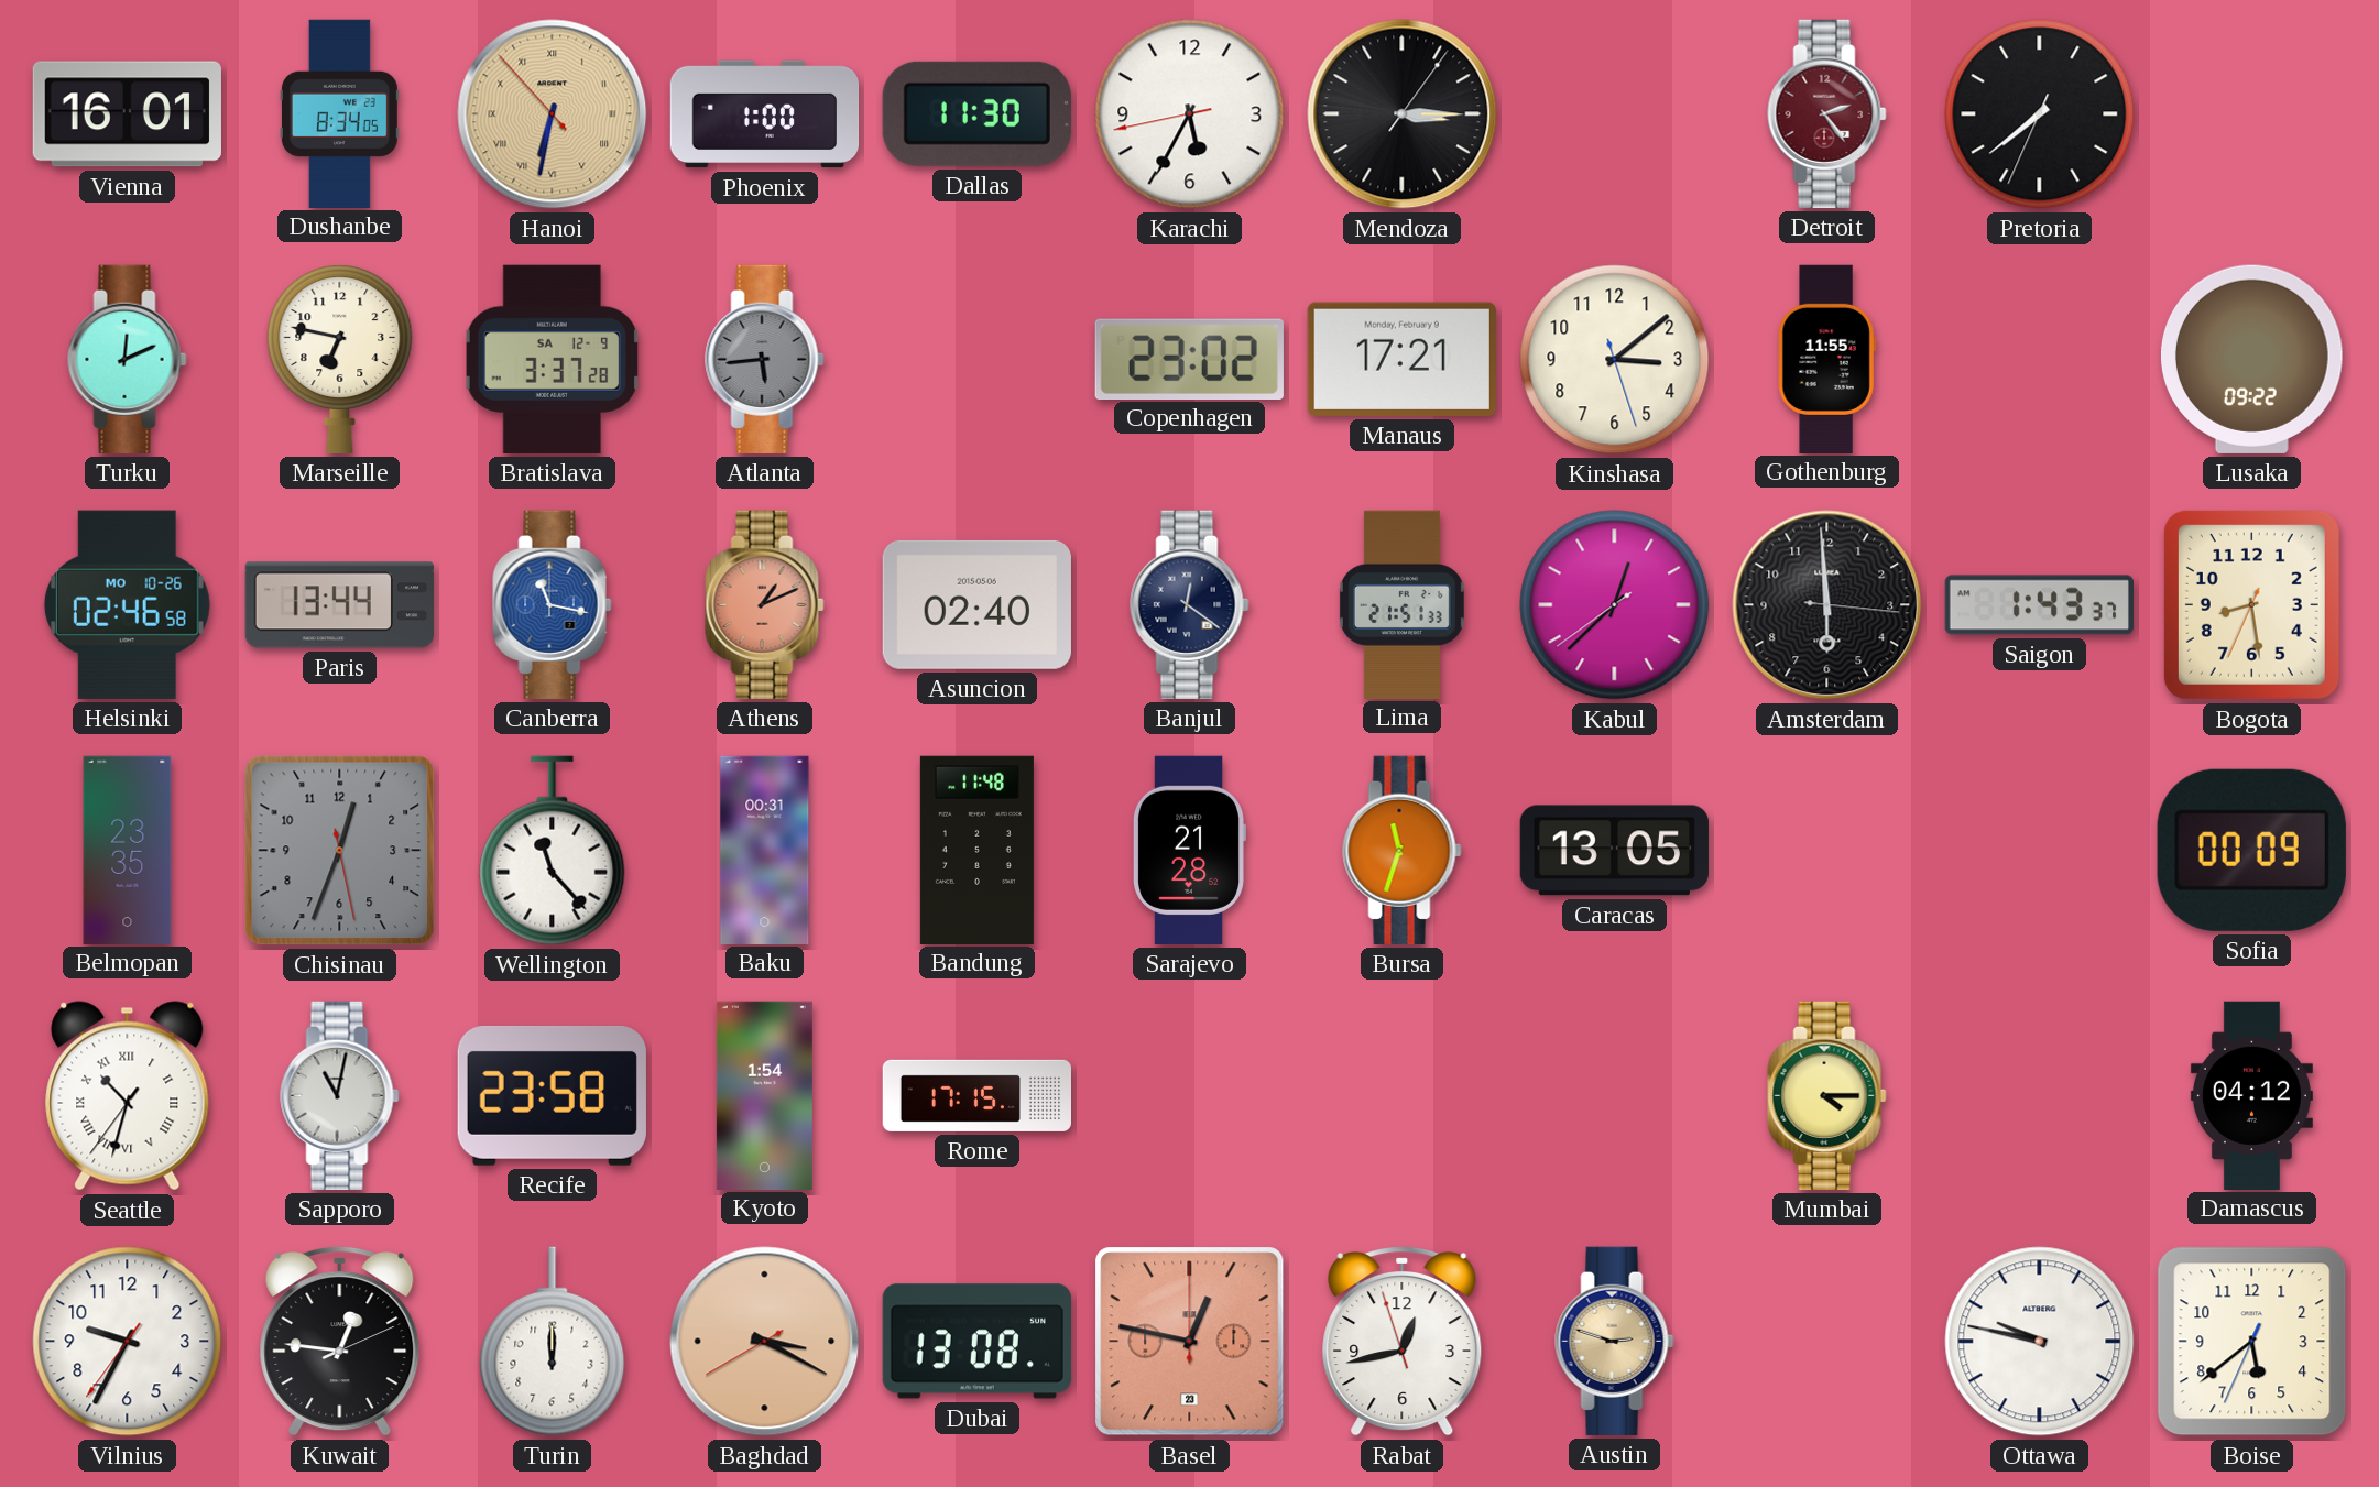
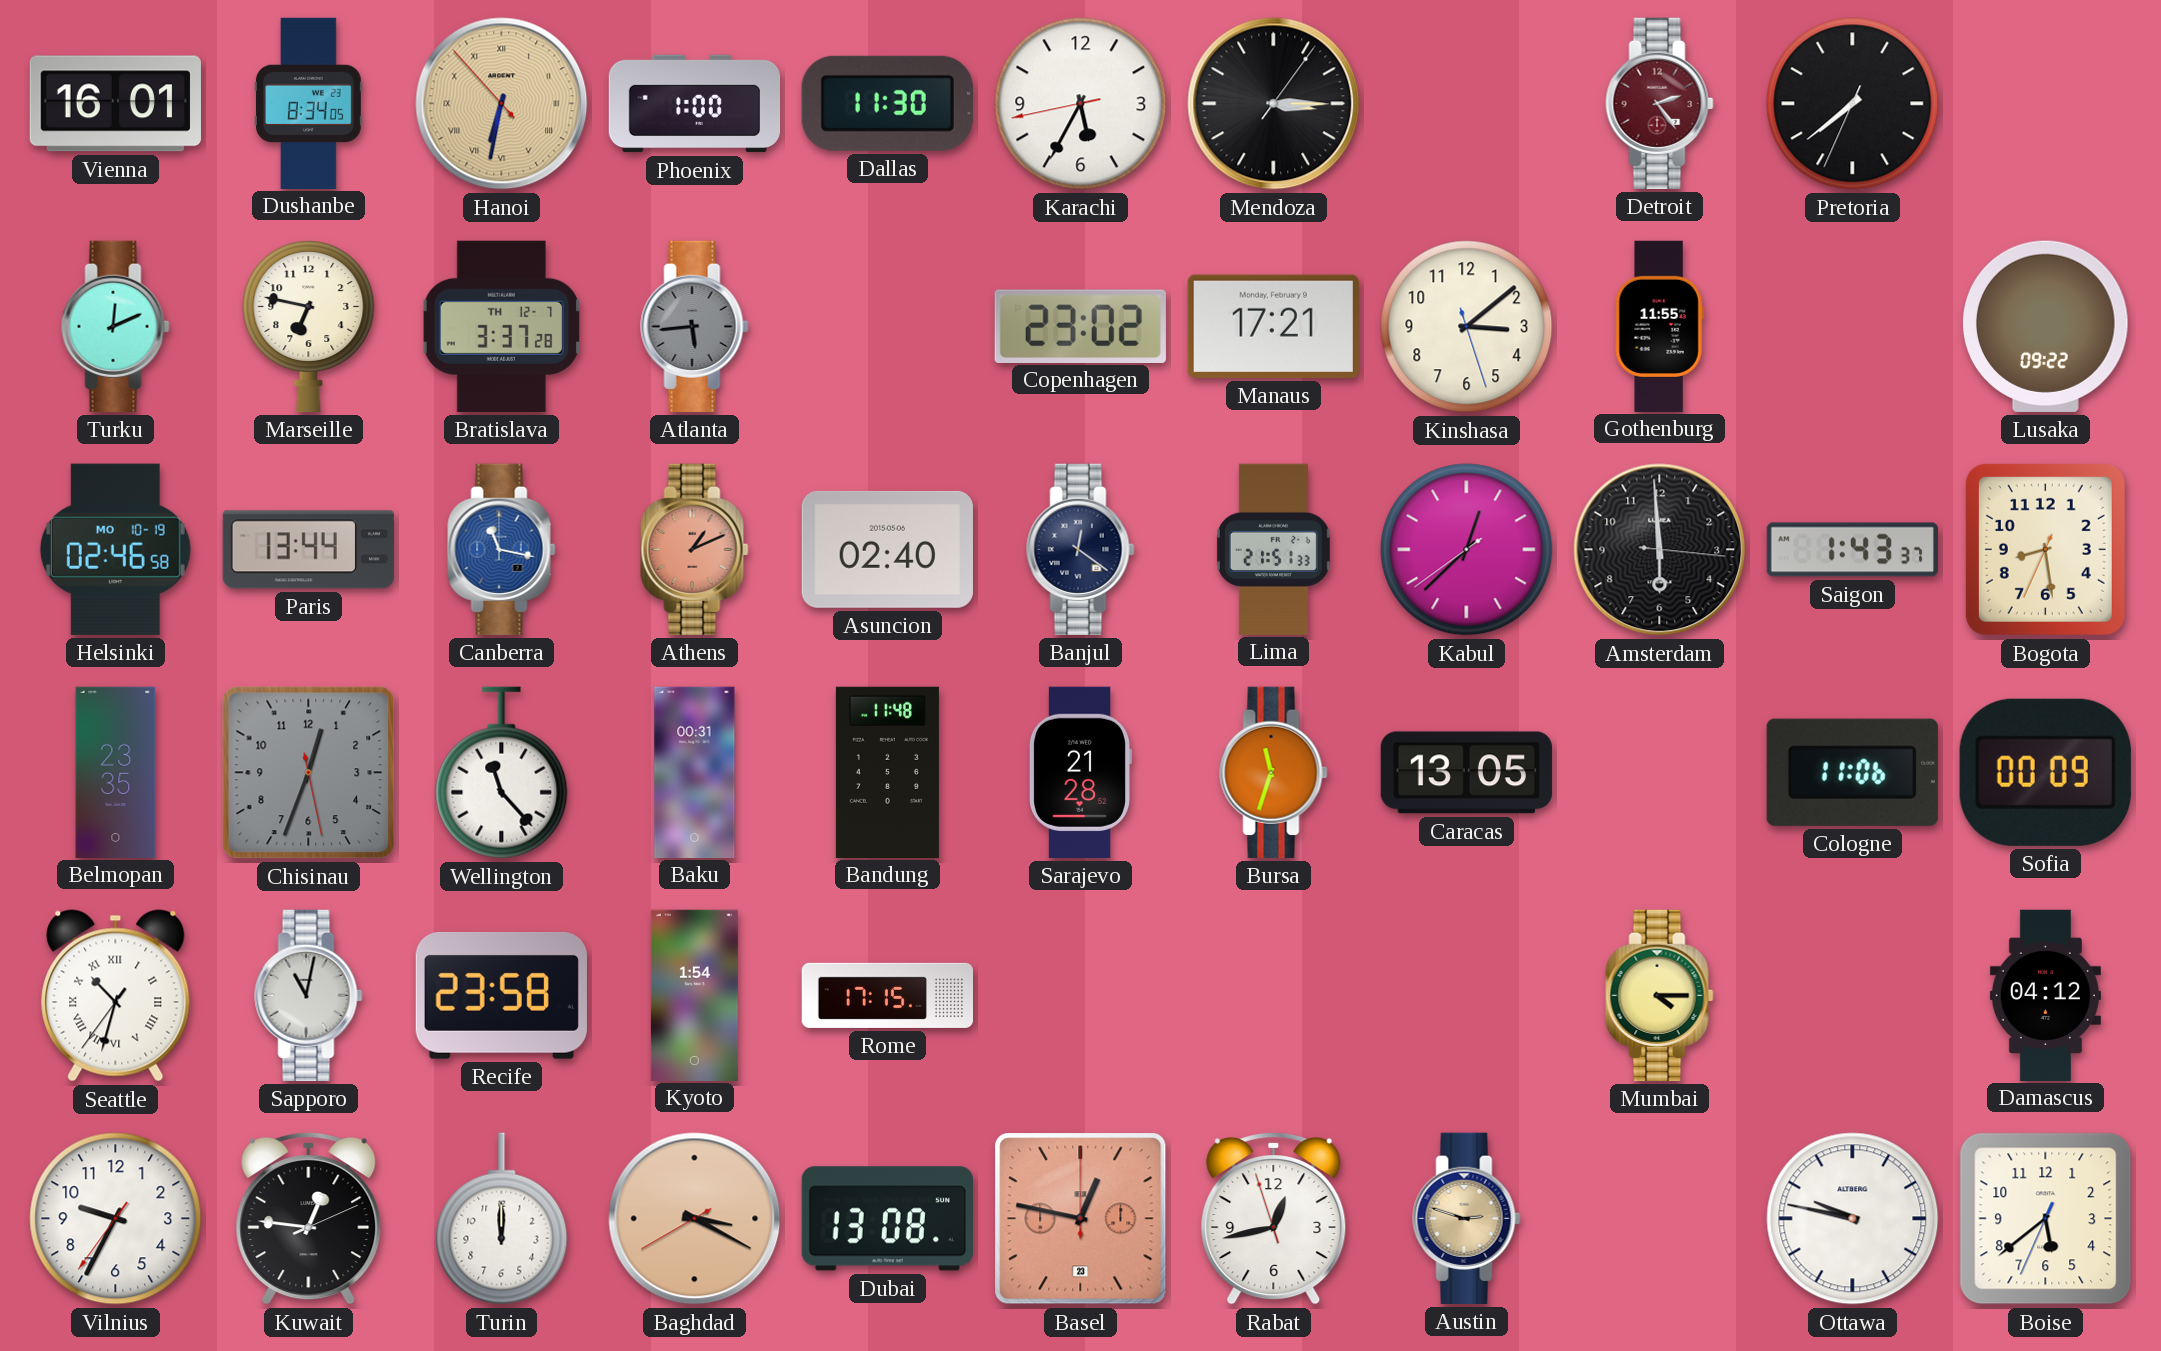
Bratislava date: SA 12-9 -> TH 12-7
Helsinki date: MO 10-26 -> MO 10-19
Cologne: none -> 11:06
